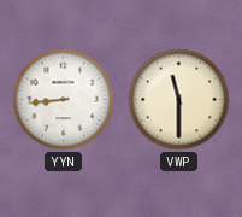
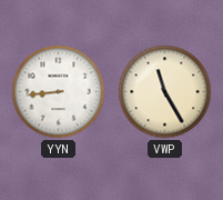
VWP: 11:30 -> 11:25
